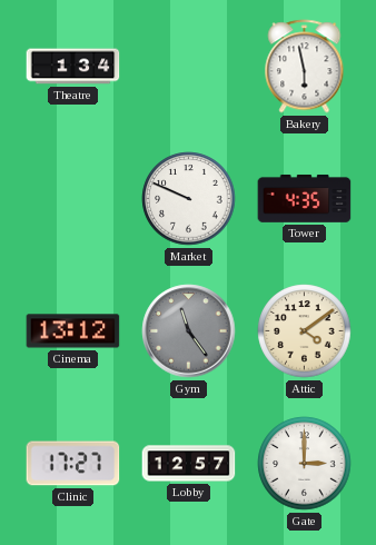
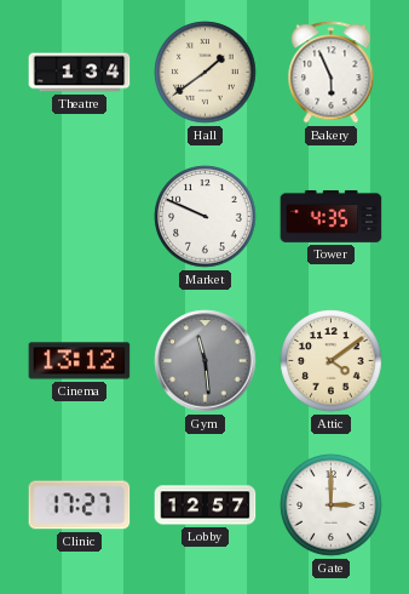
Hall: none -> 1:39
Bakery: 5:58 -> 5:56
Gym: 11:24 -> 11:29
